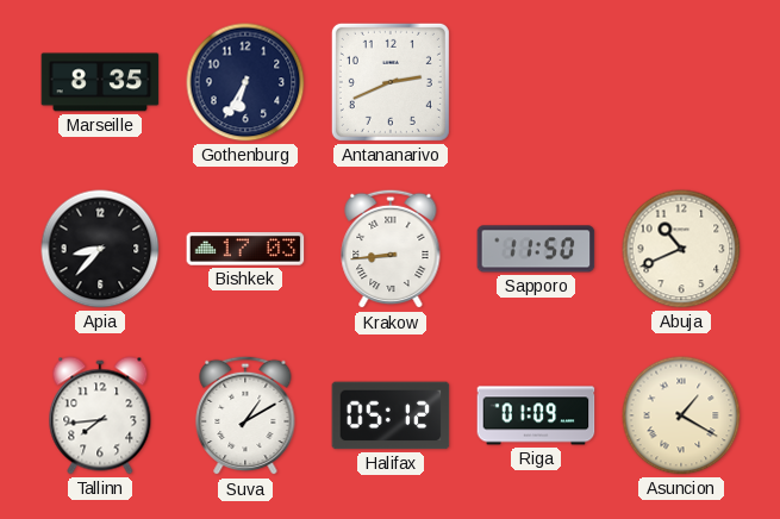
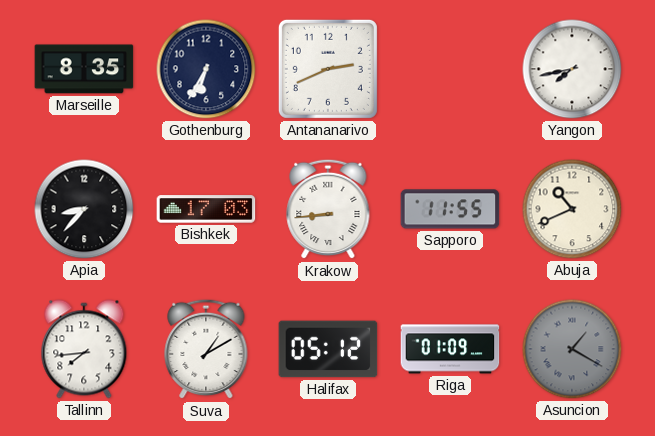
Yangon: none -> 7:43
Sapporo: 11:50 -> 11:55
Asuncion dial: cream -> grey
